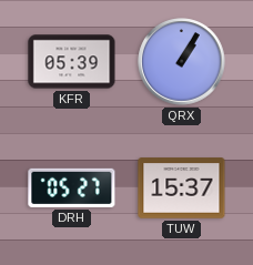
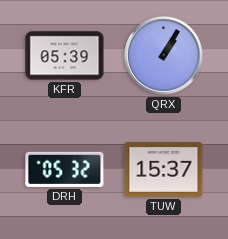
DRH: 05:27 -> 05:32
